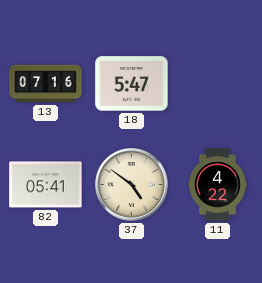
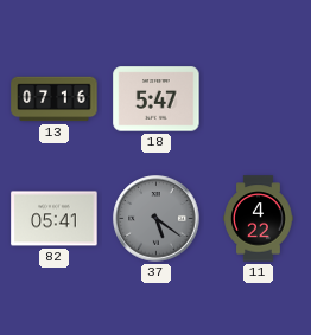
37: 4:51 -> 5:21
37 dial: cream -> grey
